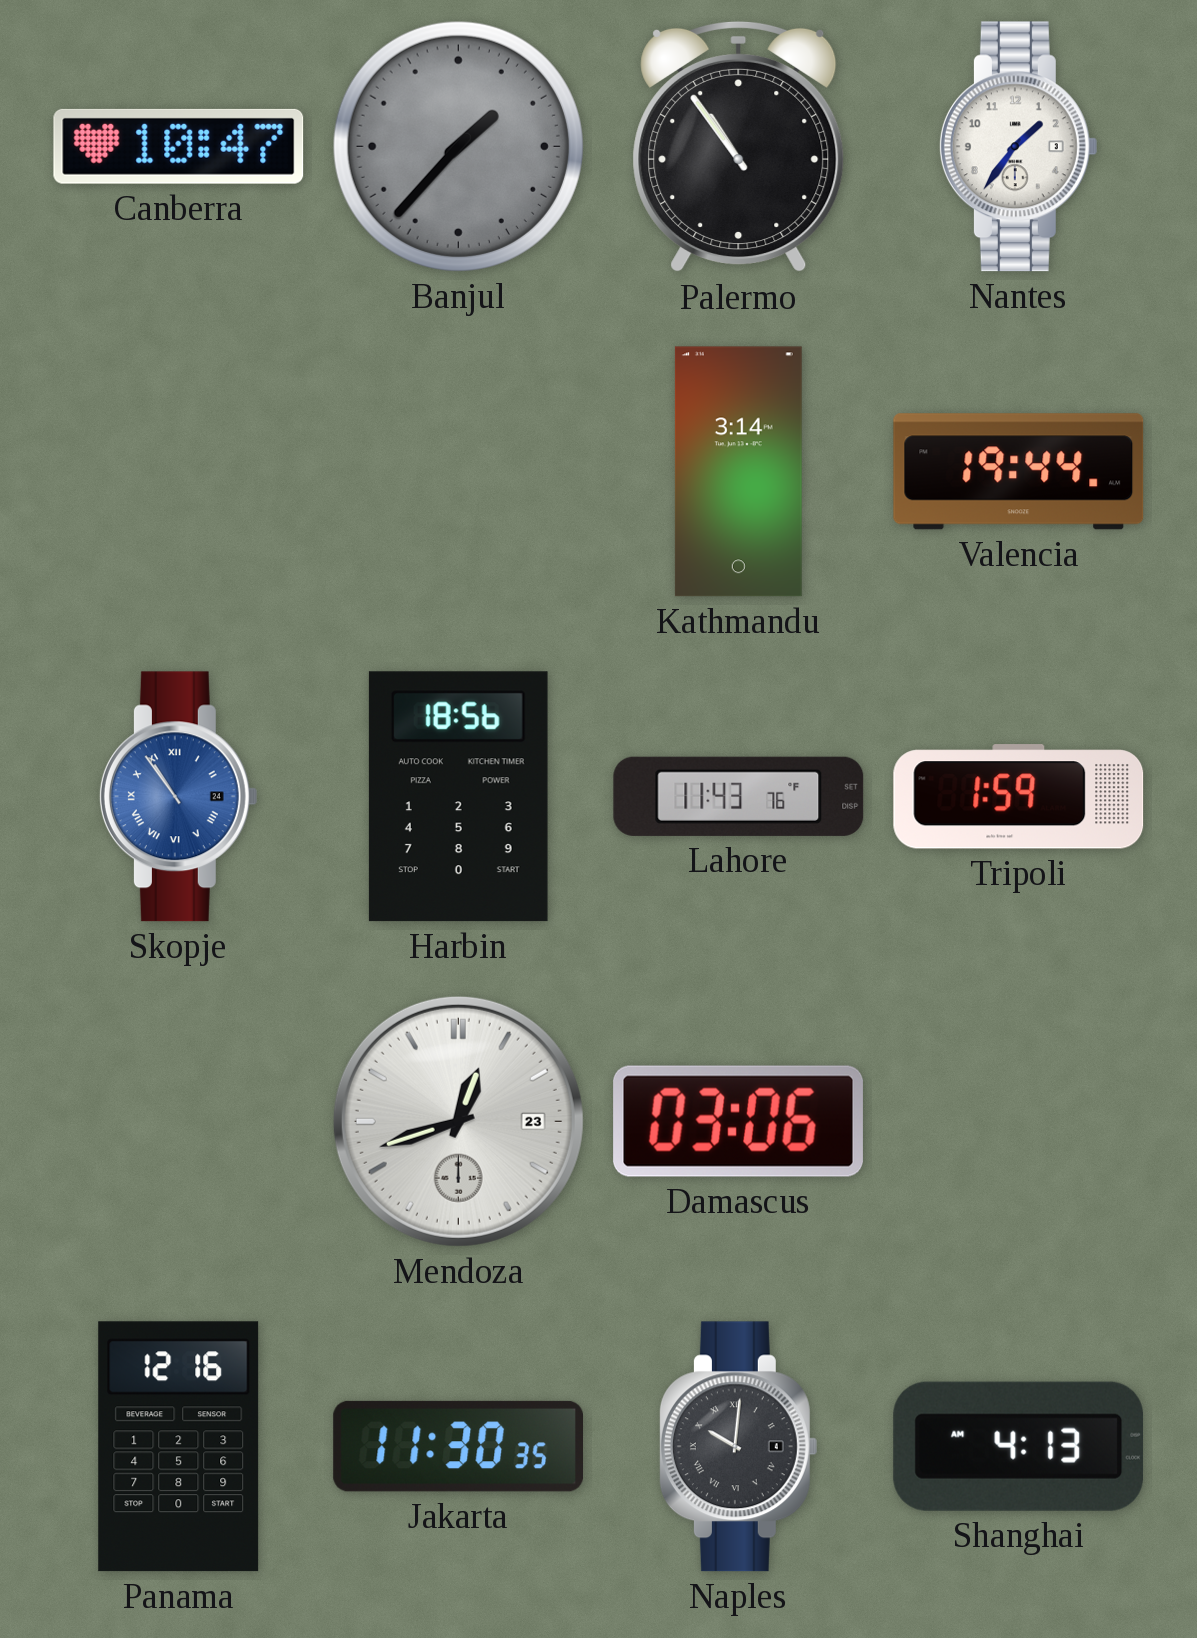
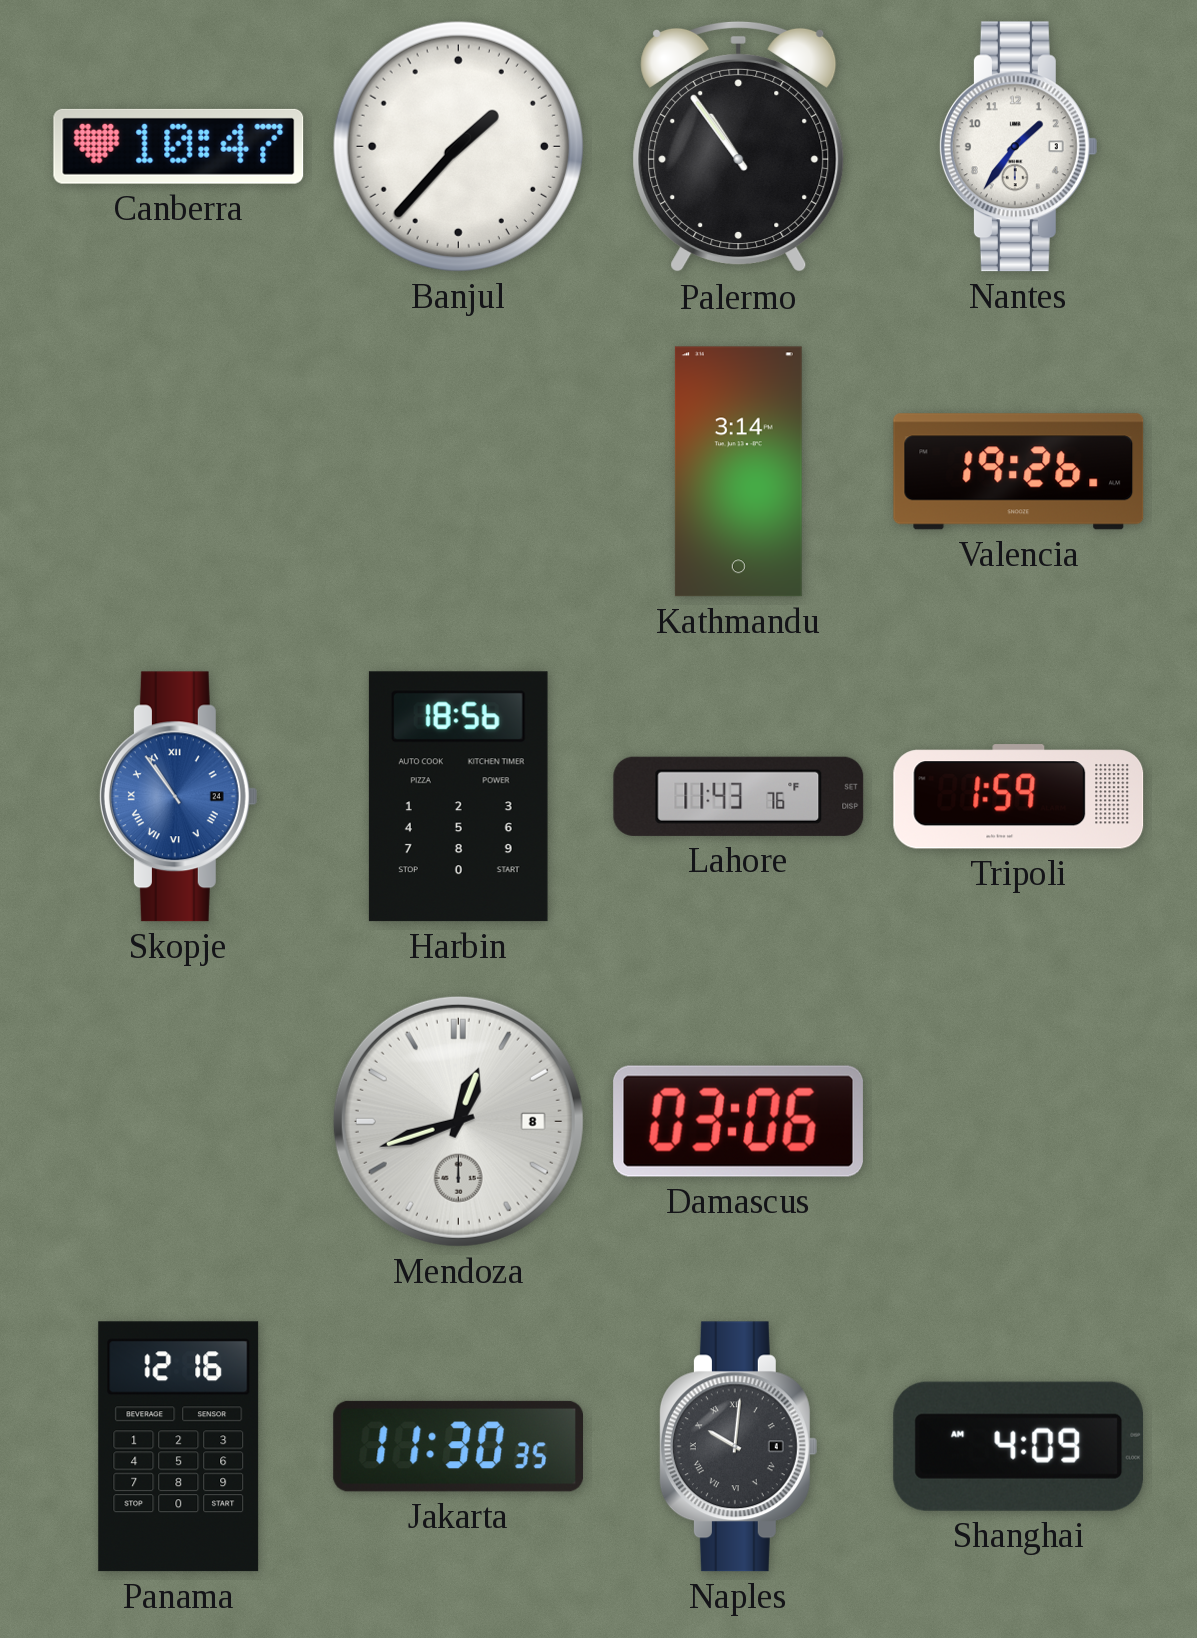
Banjul dial: grey -> white
Valencia: 19:44 -> 19:26
Mendoza date: 23 -> 8
Shanghai: 4:13 -> 4:09
